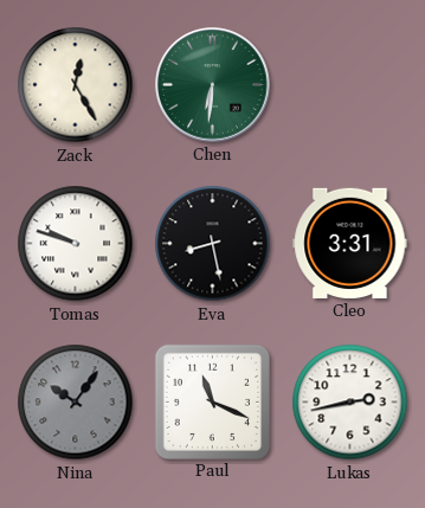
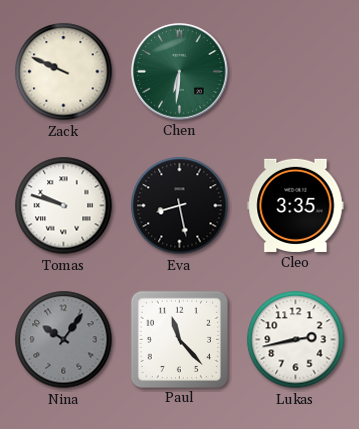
Zack: 12:25 -> 9:49
Cleo: 3:31 -> 3:35
Paul: 11:19 -> 11:23
